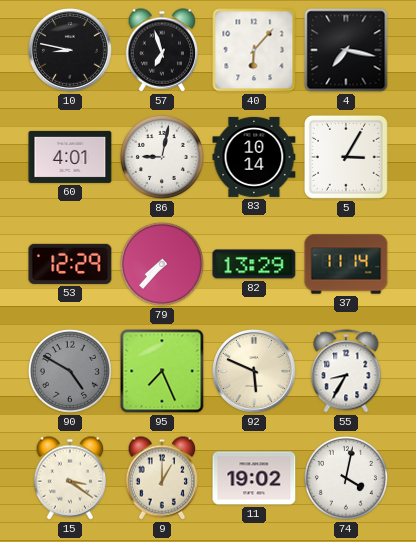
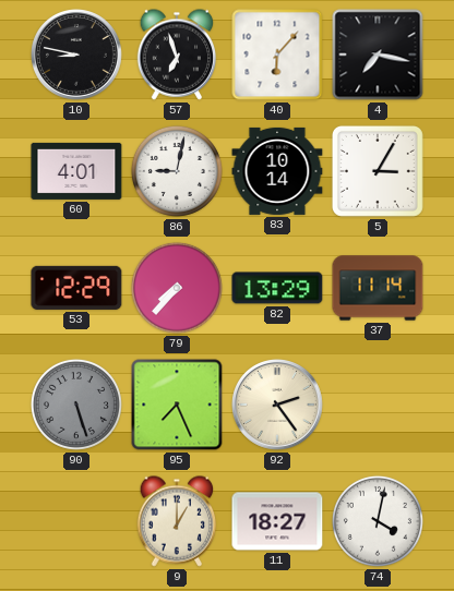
90: 4:50 -> 5:27
92: 5:49 -> 2:24
55: 8:35 -> none
15: 3:21 -> none
11: 19:02 -> 18:27
